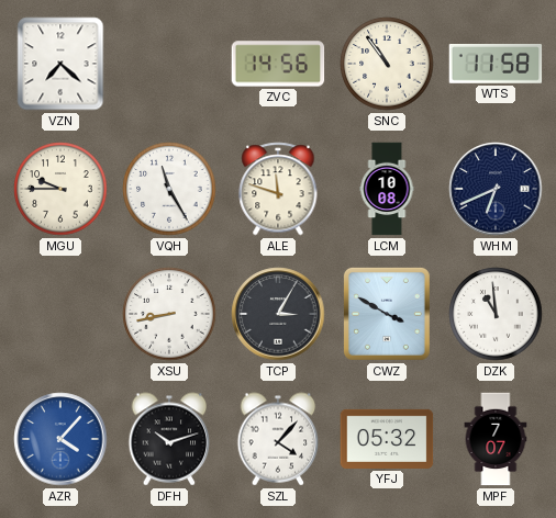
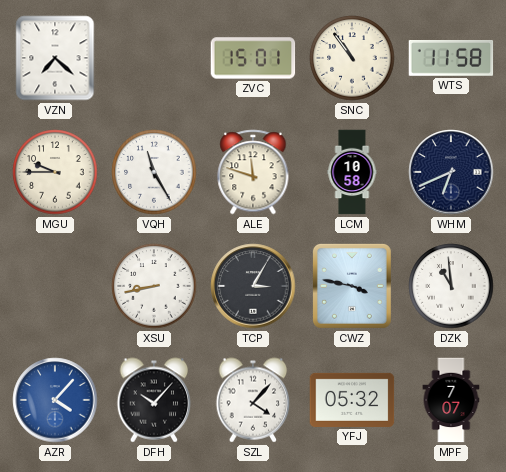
ZVC: 14:56 -> 15:01
LCM: 10:08 -> 10:58
CWZ: 3:50 -> 3:47
DFH: 10:12 -> 10:07
